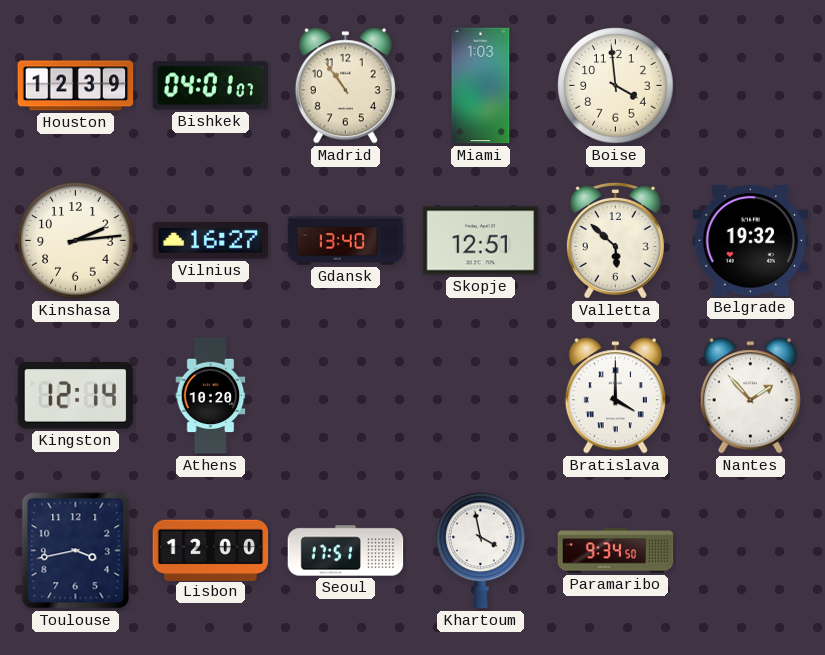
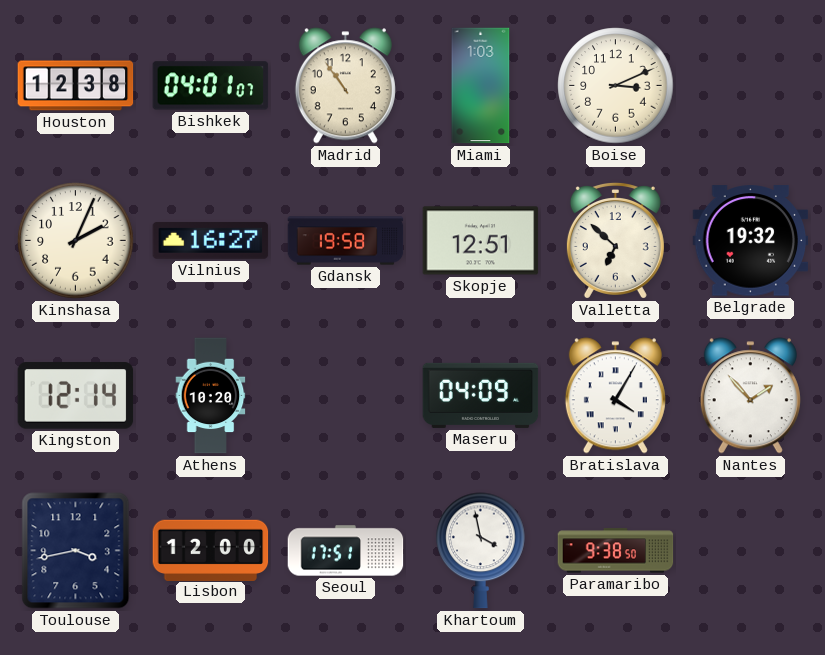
Houston: 12:39 -> 12:38
Boise: 3:59 -> 3:11
Kinshasa: 2:14 -> 2:04
Gdansk: 13:40 -> 19:58
Valletta: 5:52 -> 6:52
Maseru: none -> 04:09
Bratislava: 4:00 -> 4:05
Paramaribo: 9:34 -> 9:38
